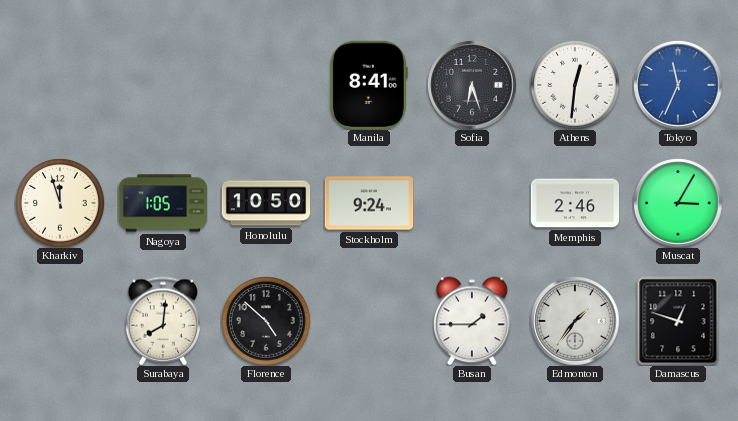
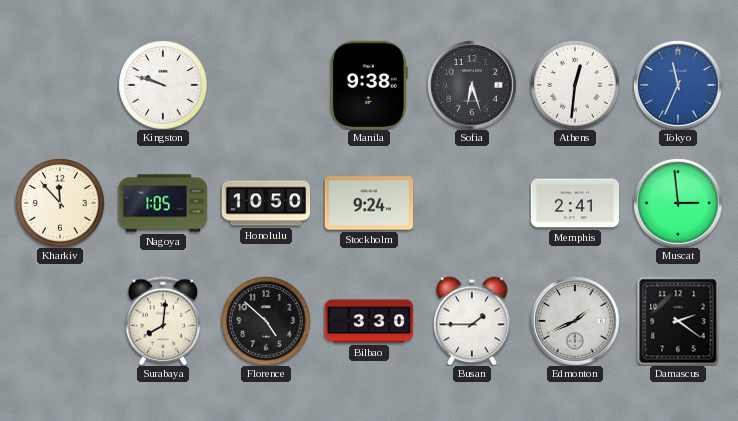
Kingston: none -> 9:48
Manila: 8:41 -> 9:38
Kharkiv: 11:57 -> 11:53
Memphis: 2:46 -> 2:41
Muscat: 3:05 -> 2:59
Bilbao: none -> 3:30
Edmonton: 1:36 -> 1:41
Damascus: 12:48 -> 2:21
